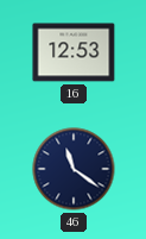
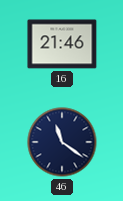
16: 12:53 -> 21:46
